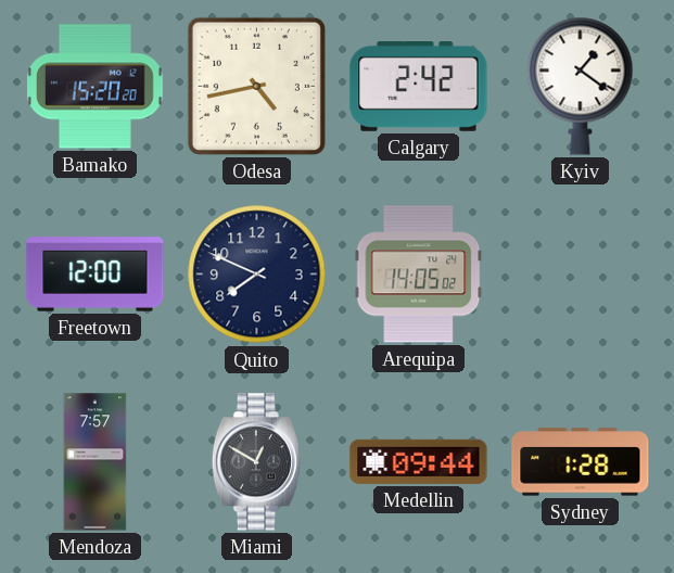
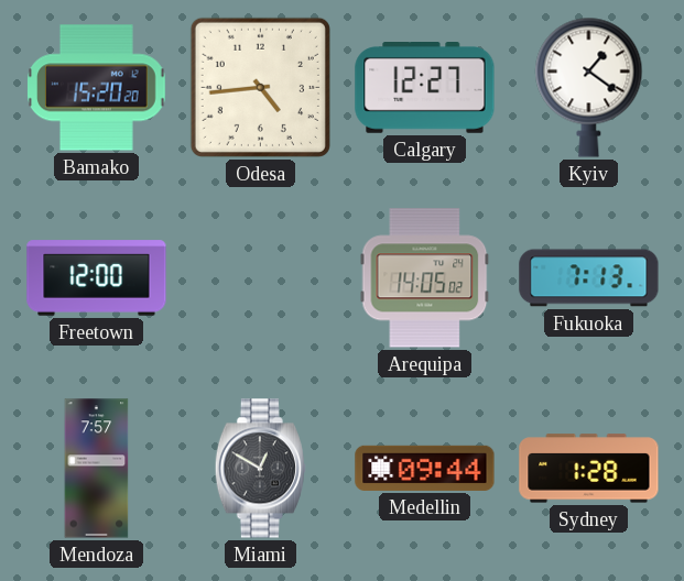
Odesa: 4:43 -> 4:44
Calgary: 2:42 -> 12:27
Quito: 7:49 -> none
Fukuoka: none -> 7:13
